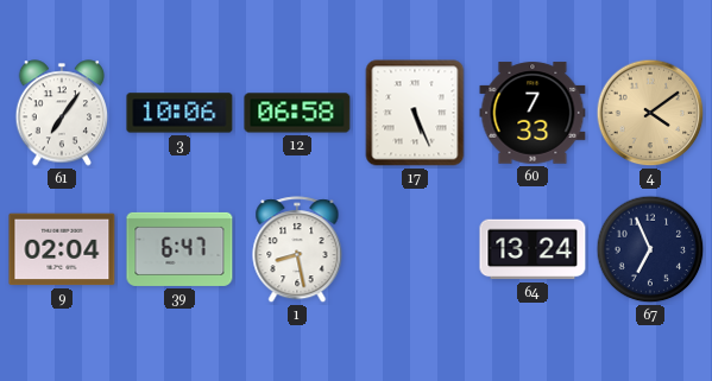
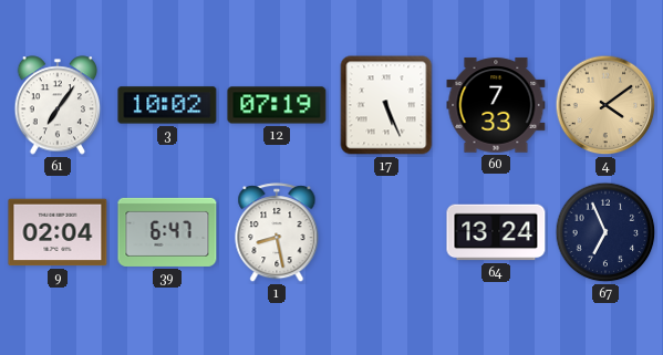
3: 10:06 -> 10:02
12: 06:58 -> 07:19
